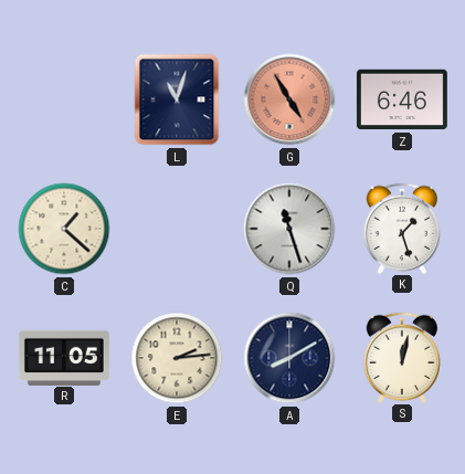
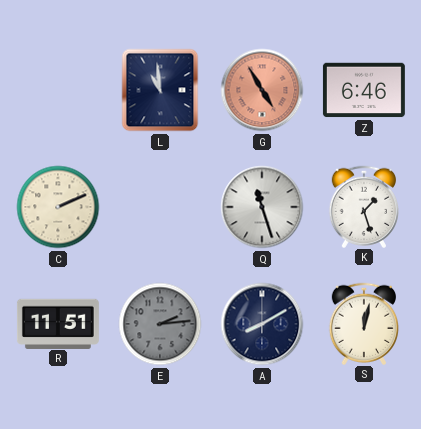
L: 11:03 -> 10:59
C: 1:22 -> 2:11
R: 11:05 -> 11:51
E dial: cream -> grey
